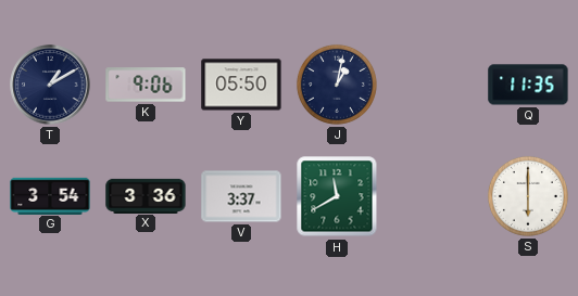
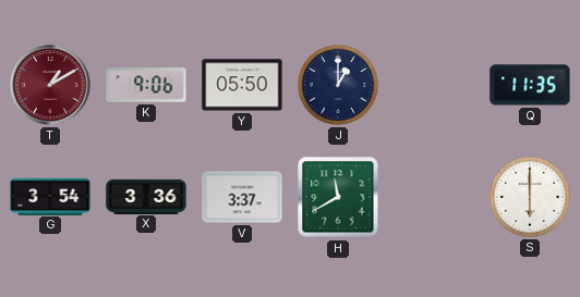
T dial: navy -> burgundy
J: 1:02 -> 1:00
